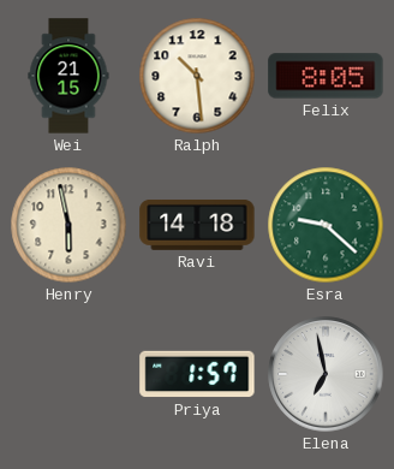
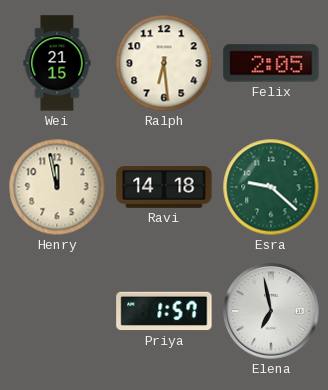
Ralph: 10:29 -> 6:29
Felix: 8:05 -> 2:05
Henry: 5:58 -> 11:58
